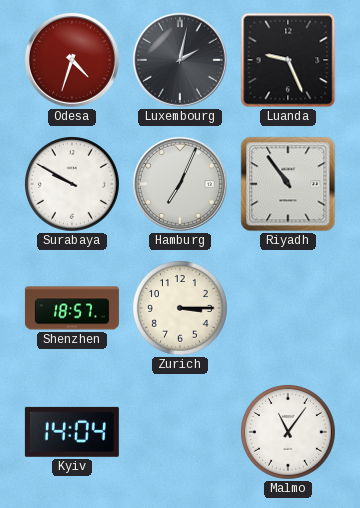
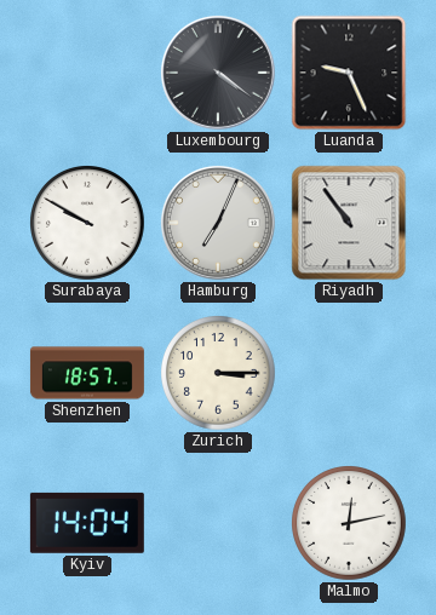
Odesa: 4:33 -> none
Luxembourg: 2:02 -> 4:21
Malmo: 11:06 -> 12:13
